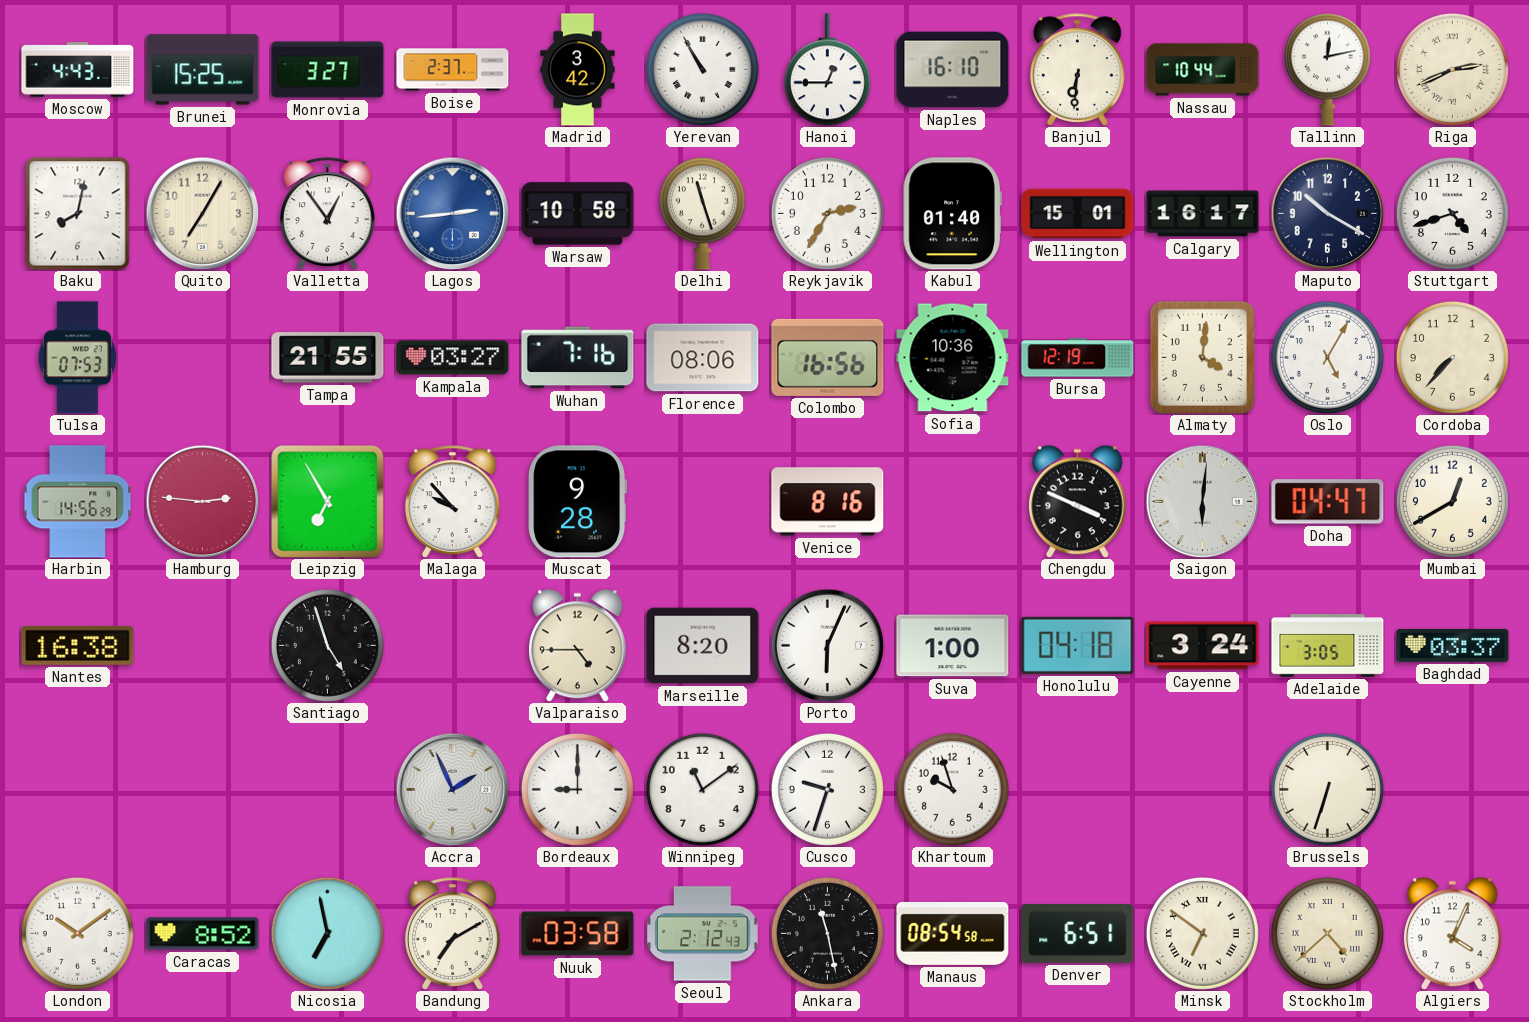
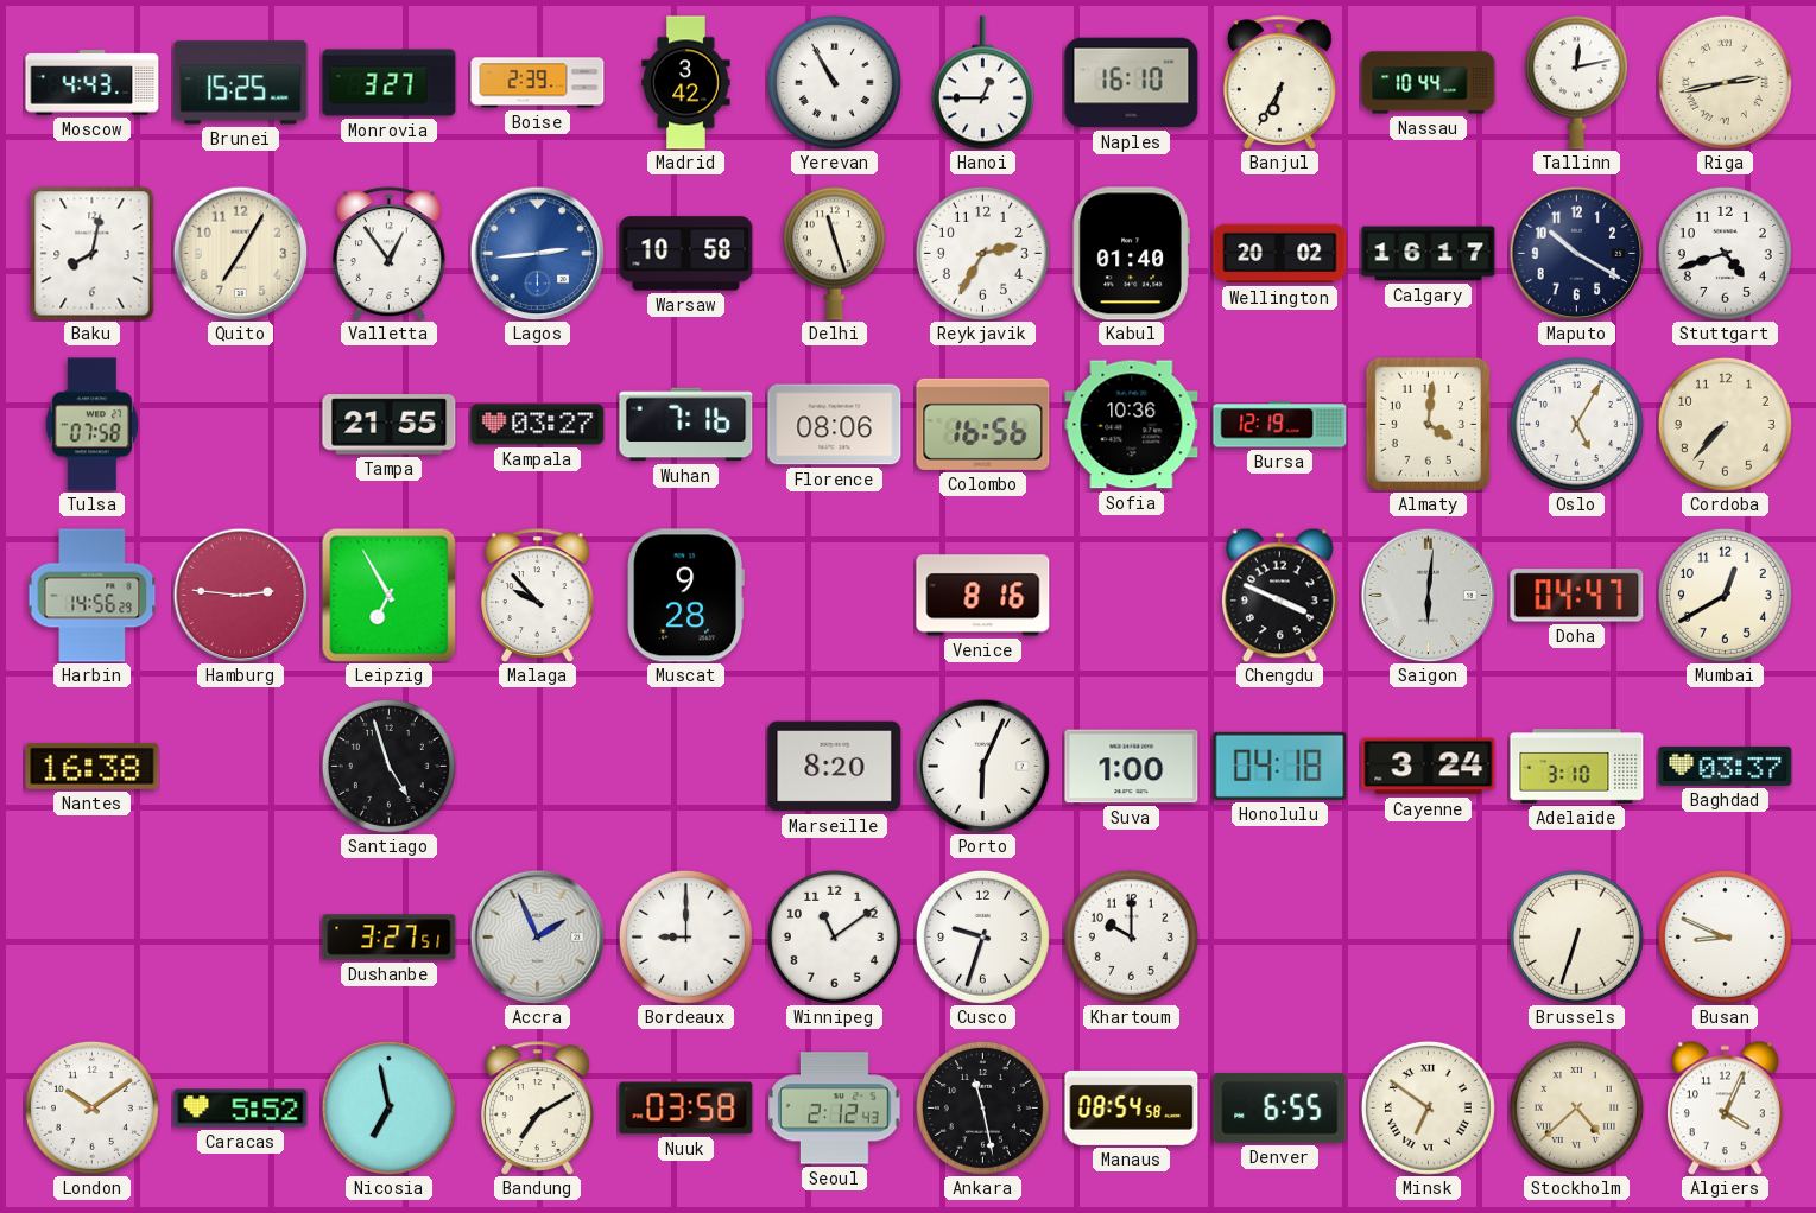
Boise: 2:37 -> 2:39
Banjul: 6:31 -> 6:35
Riga: 2:41 -> 2:43
Wellington: 15:01 -> 20:02
Tulsa: 07:53 -> 07:58
Valparaiso: 4:45 -> none
Adelaide: 3:05 -> 3:10
Dushanbe: none -> 3:27
Khartoum: 9:57 -> 10:00
Busan: none -> 8:49
Caracas: 8:52 -> 5:52
Denver: 6:51 -> 6:55
